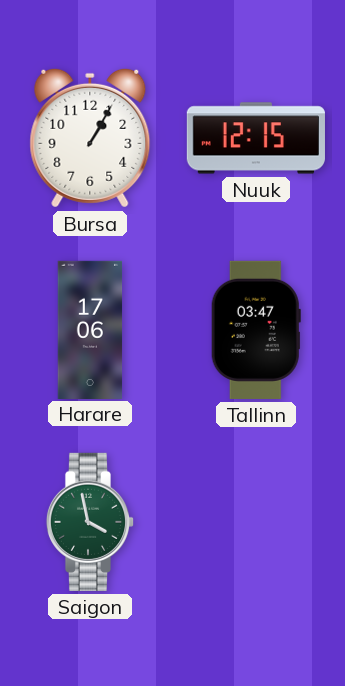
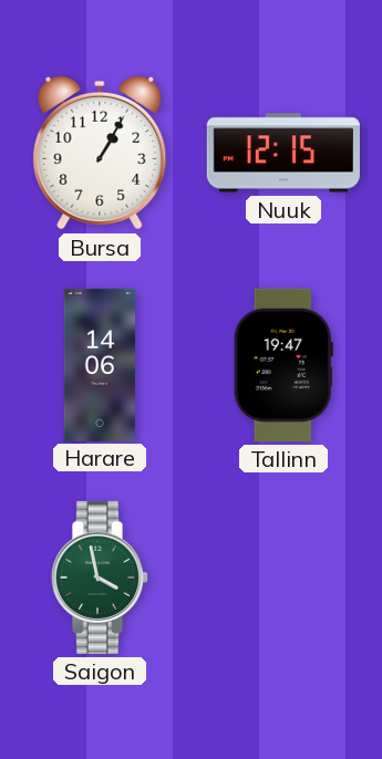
Harare: 17:06 -> 14:06
Tallinn: 03:47 -> 19:47
